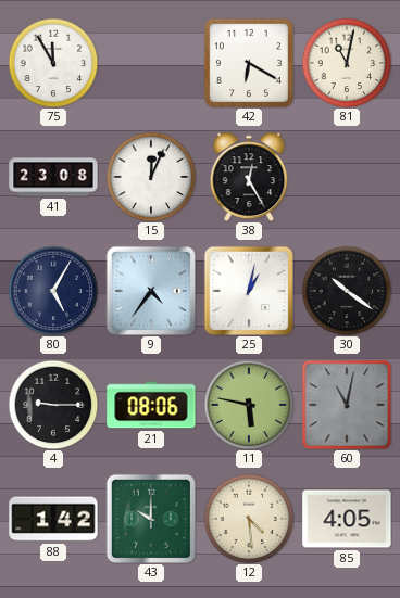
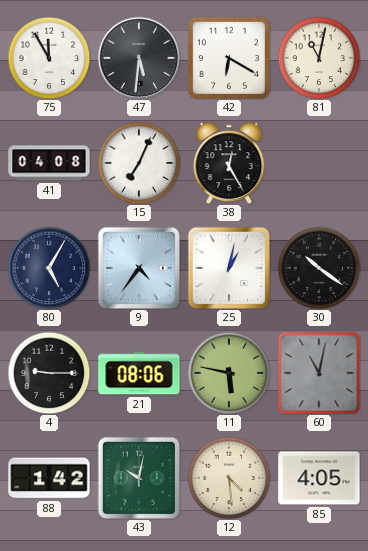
47: none -> 5:31
41: 23:08 -> 04:08
15: 12:04 -> 7:04
43: 10:00 -> 10:02
